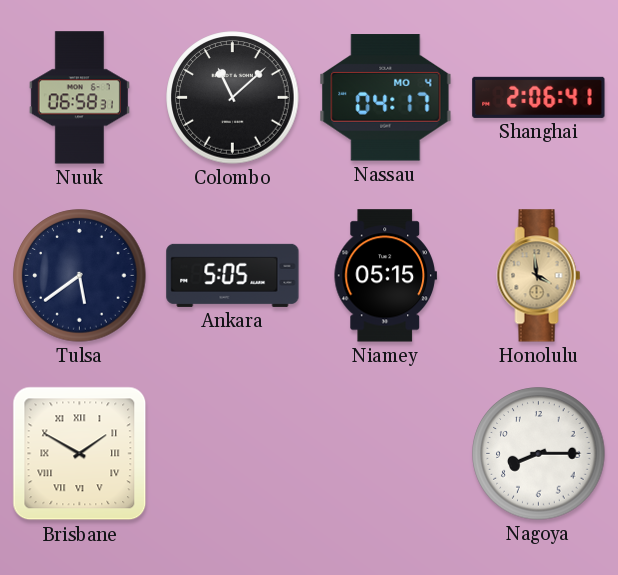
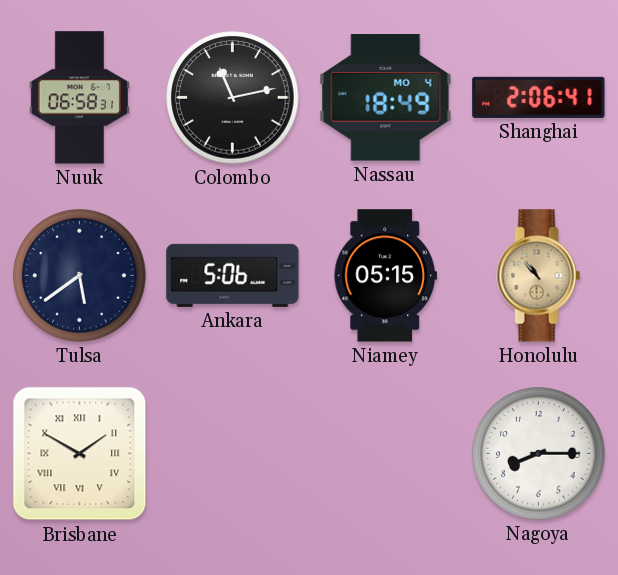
Colombo: 11:08 -> 11:13
Nassau: 04:17 -> 18:49
Ankara: 5:05 -> 5:06
Honolulu: 3:59 -> 10:53
